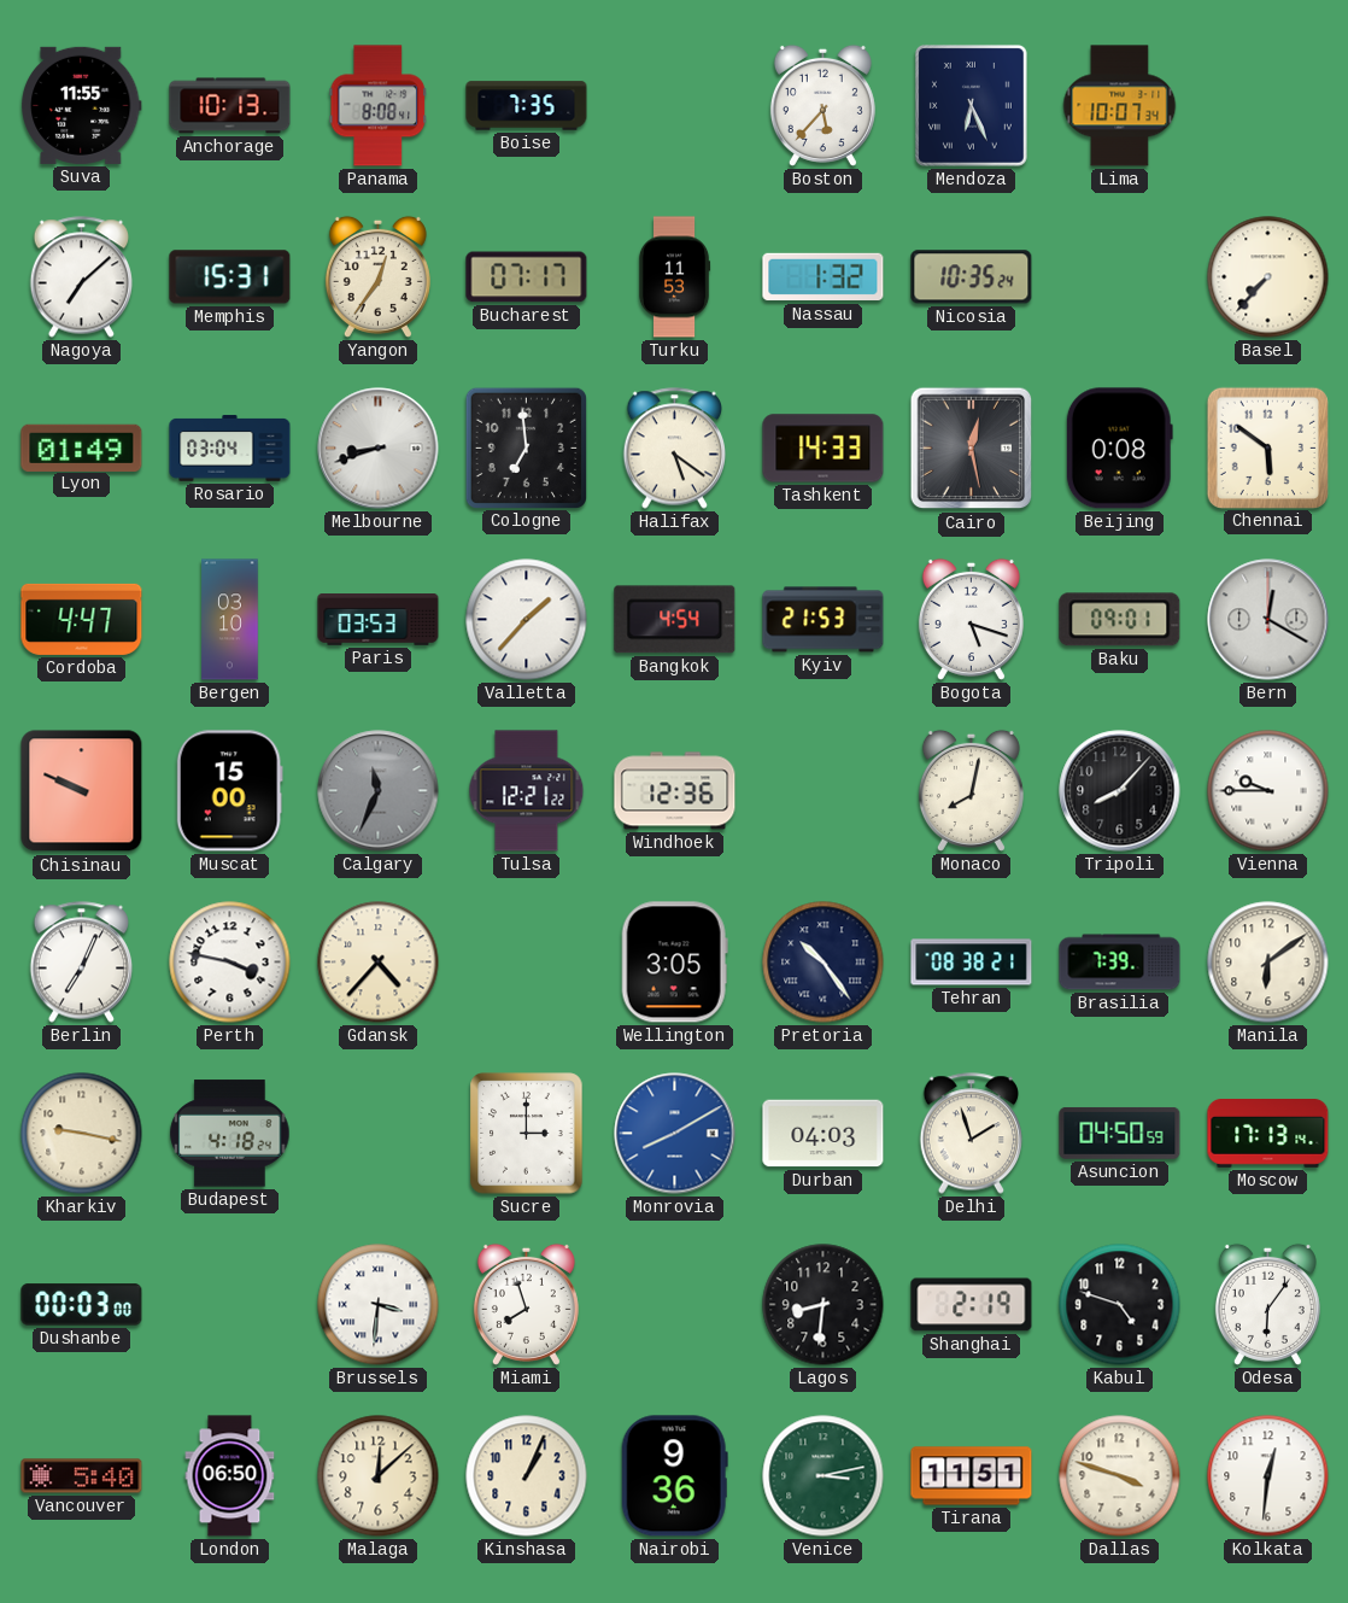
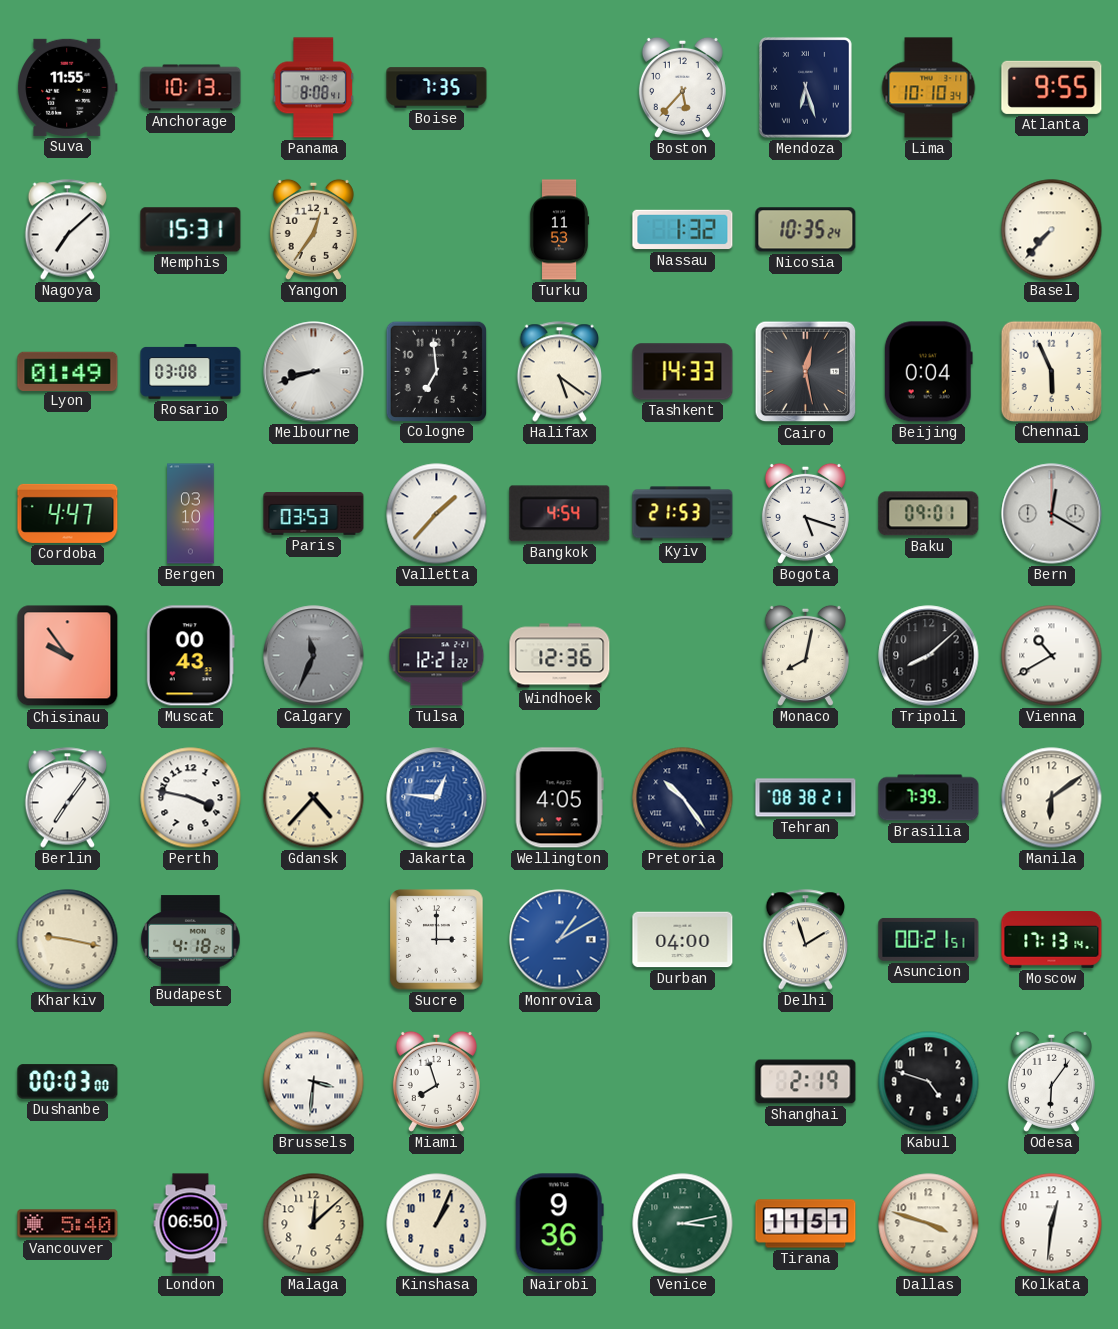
Mendoza: 6:26 -> 6:27
Lima: 10:07 -> 10:10
Atlanta: none -> 9:55
Bucharest: 07:17 -> none
Rosario: 03:04 -> 03:08
Beijing: 0:08 -> 0:04
Chennai: 5:51 -> 5:56
Chisinau: 9:49 -> 9:54
Muscat: 15:00 -> 00:43
Tripoli: 8:07 -> 8:08
Vienna: 9:45 -> 10:40
Berlin: 7:04 -> 7:06
Jakarta: none -> 12:46
Wellington: 3:05 -> 4:05
Monrovia: 8:10 -> 1:10
Durban: 04:03 -> 04:00
Asuncion: 04:50 -> 00:21
Lagos: 8:31 -> none
